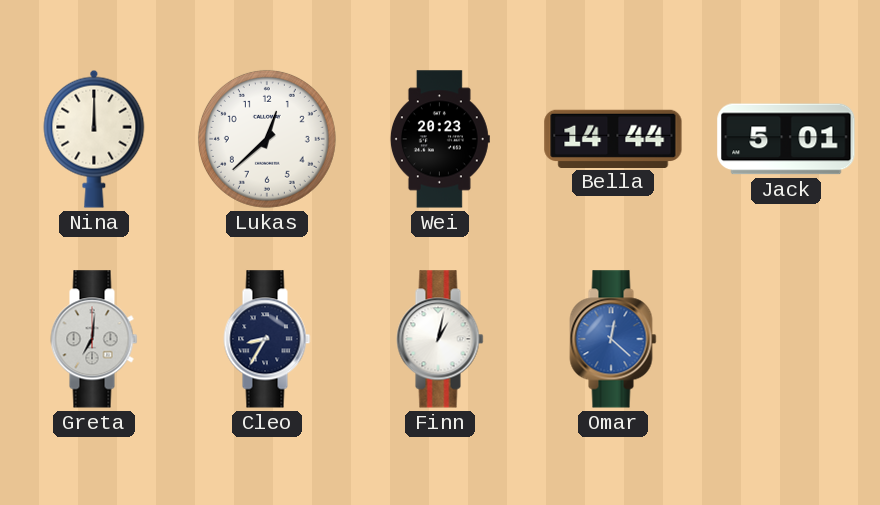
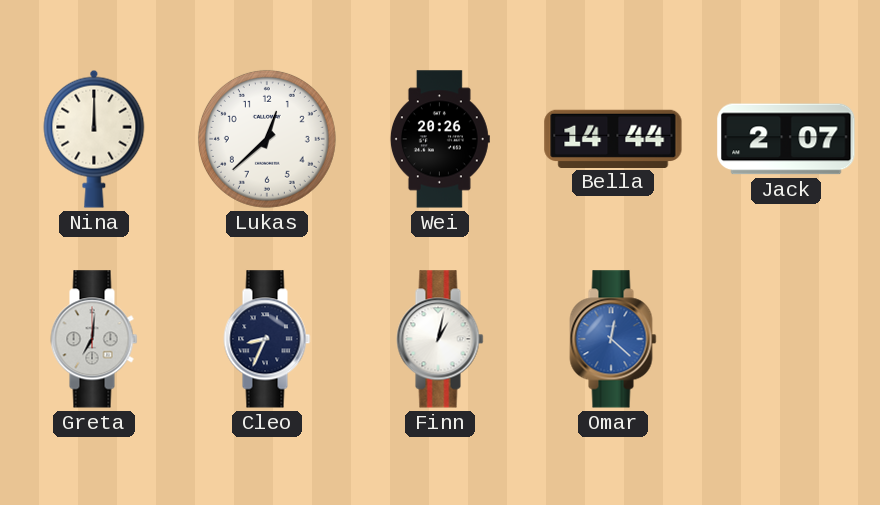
Wei: 20:23 -> 20:26
Jack: 5:01 -> 2:07
Cleo: 8:35 -> 8:34
